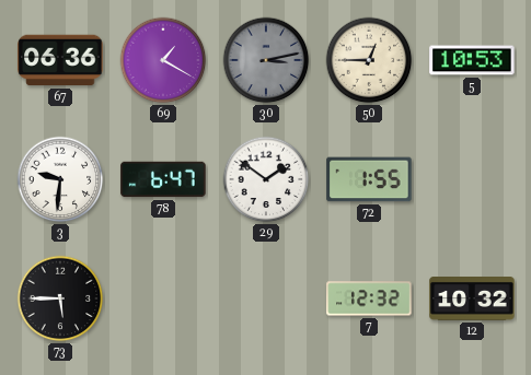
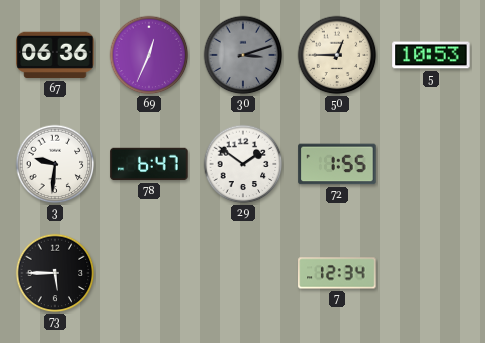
69: 1:20 -> 12:34
30: 3:13 -> 3:12
7: 12:32 -> 12:34
12: 10:32 -> none
